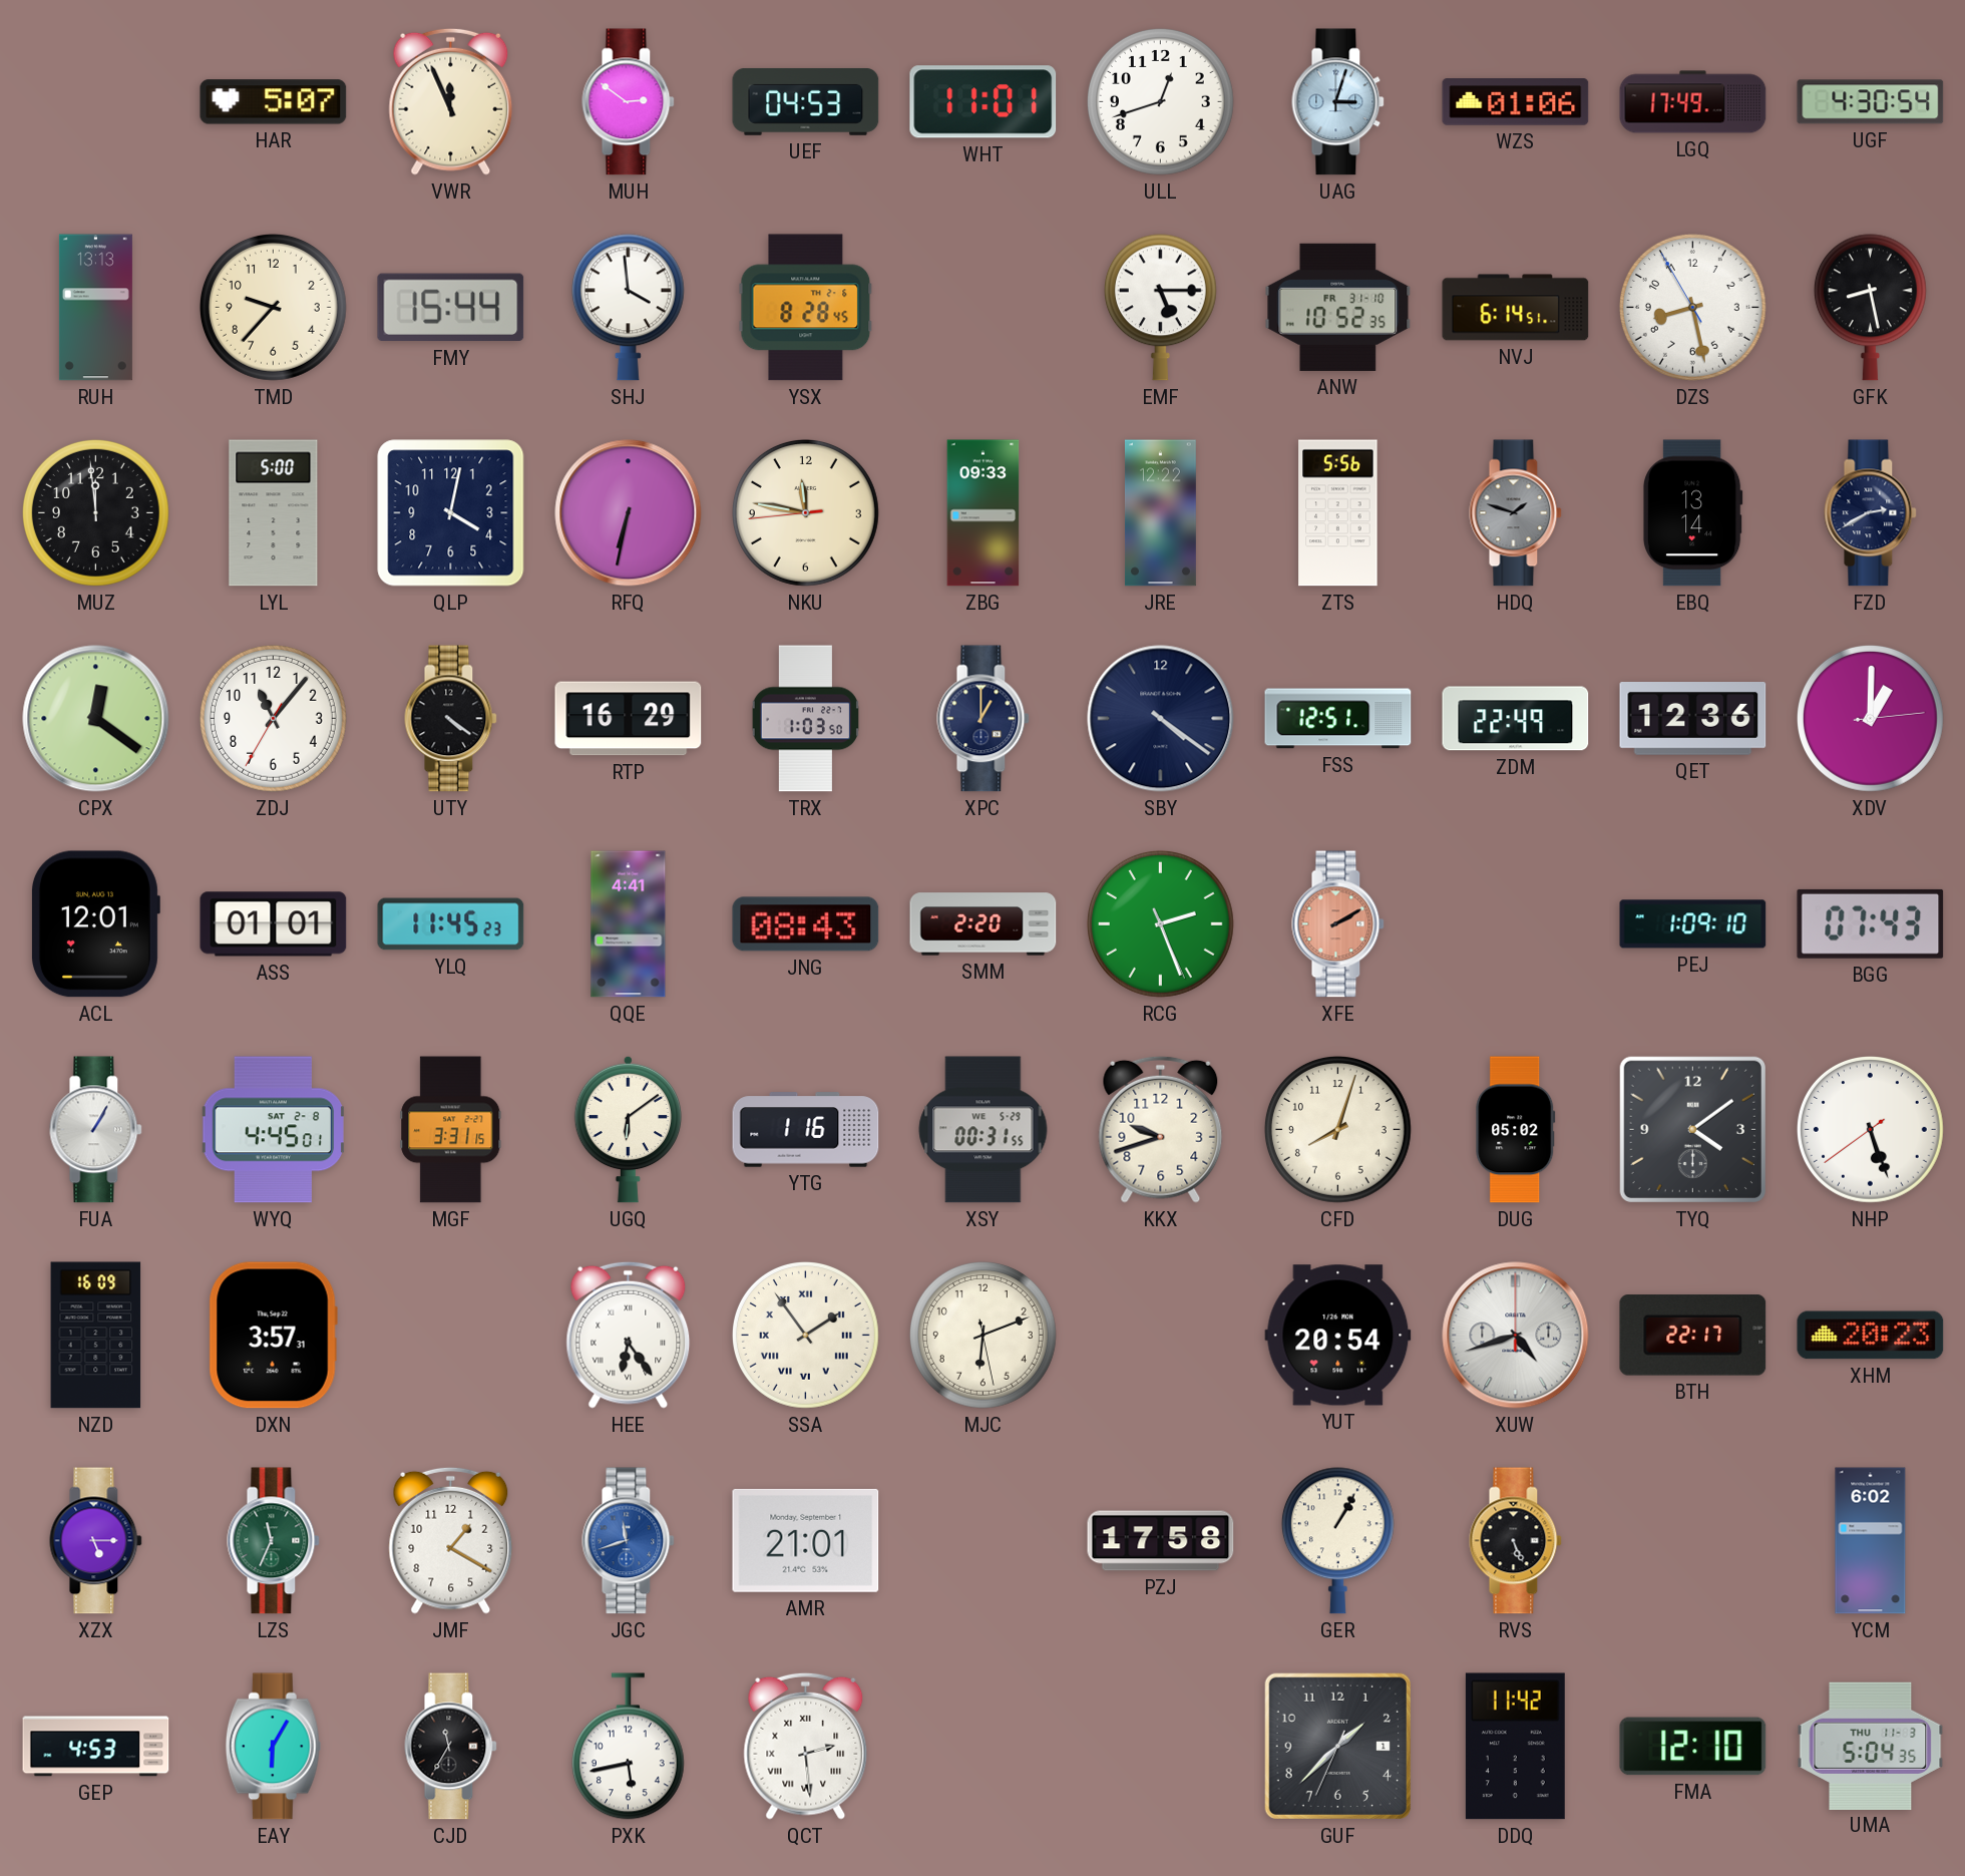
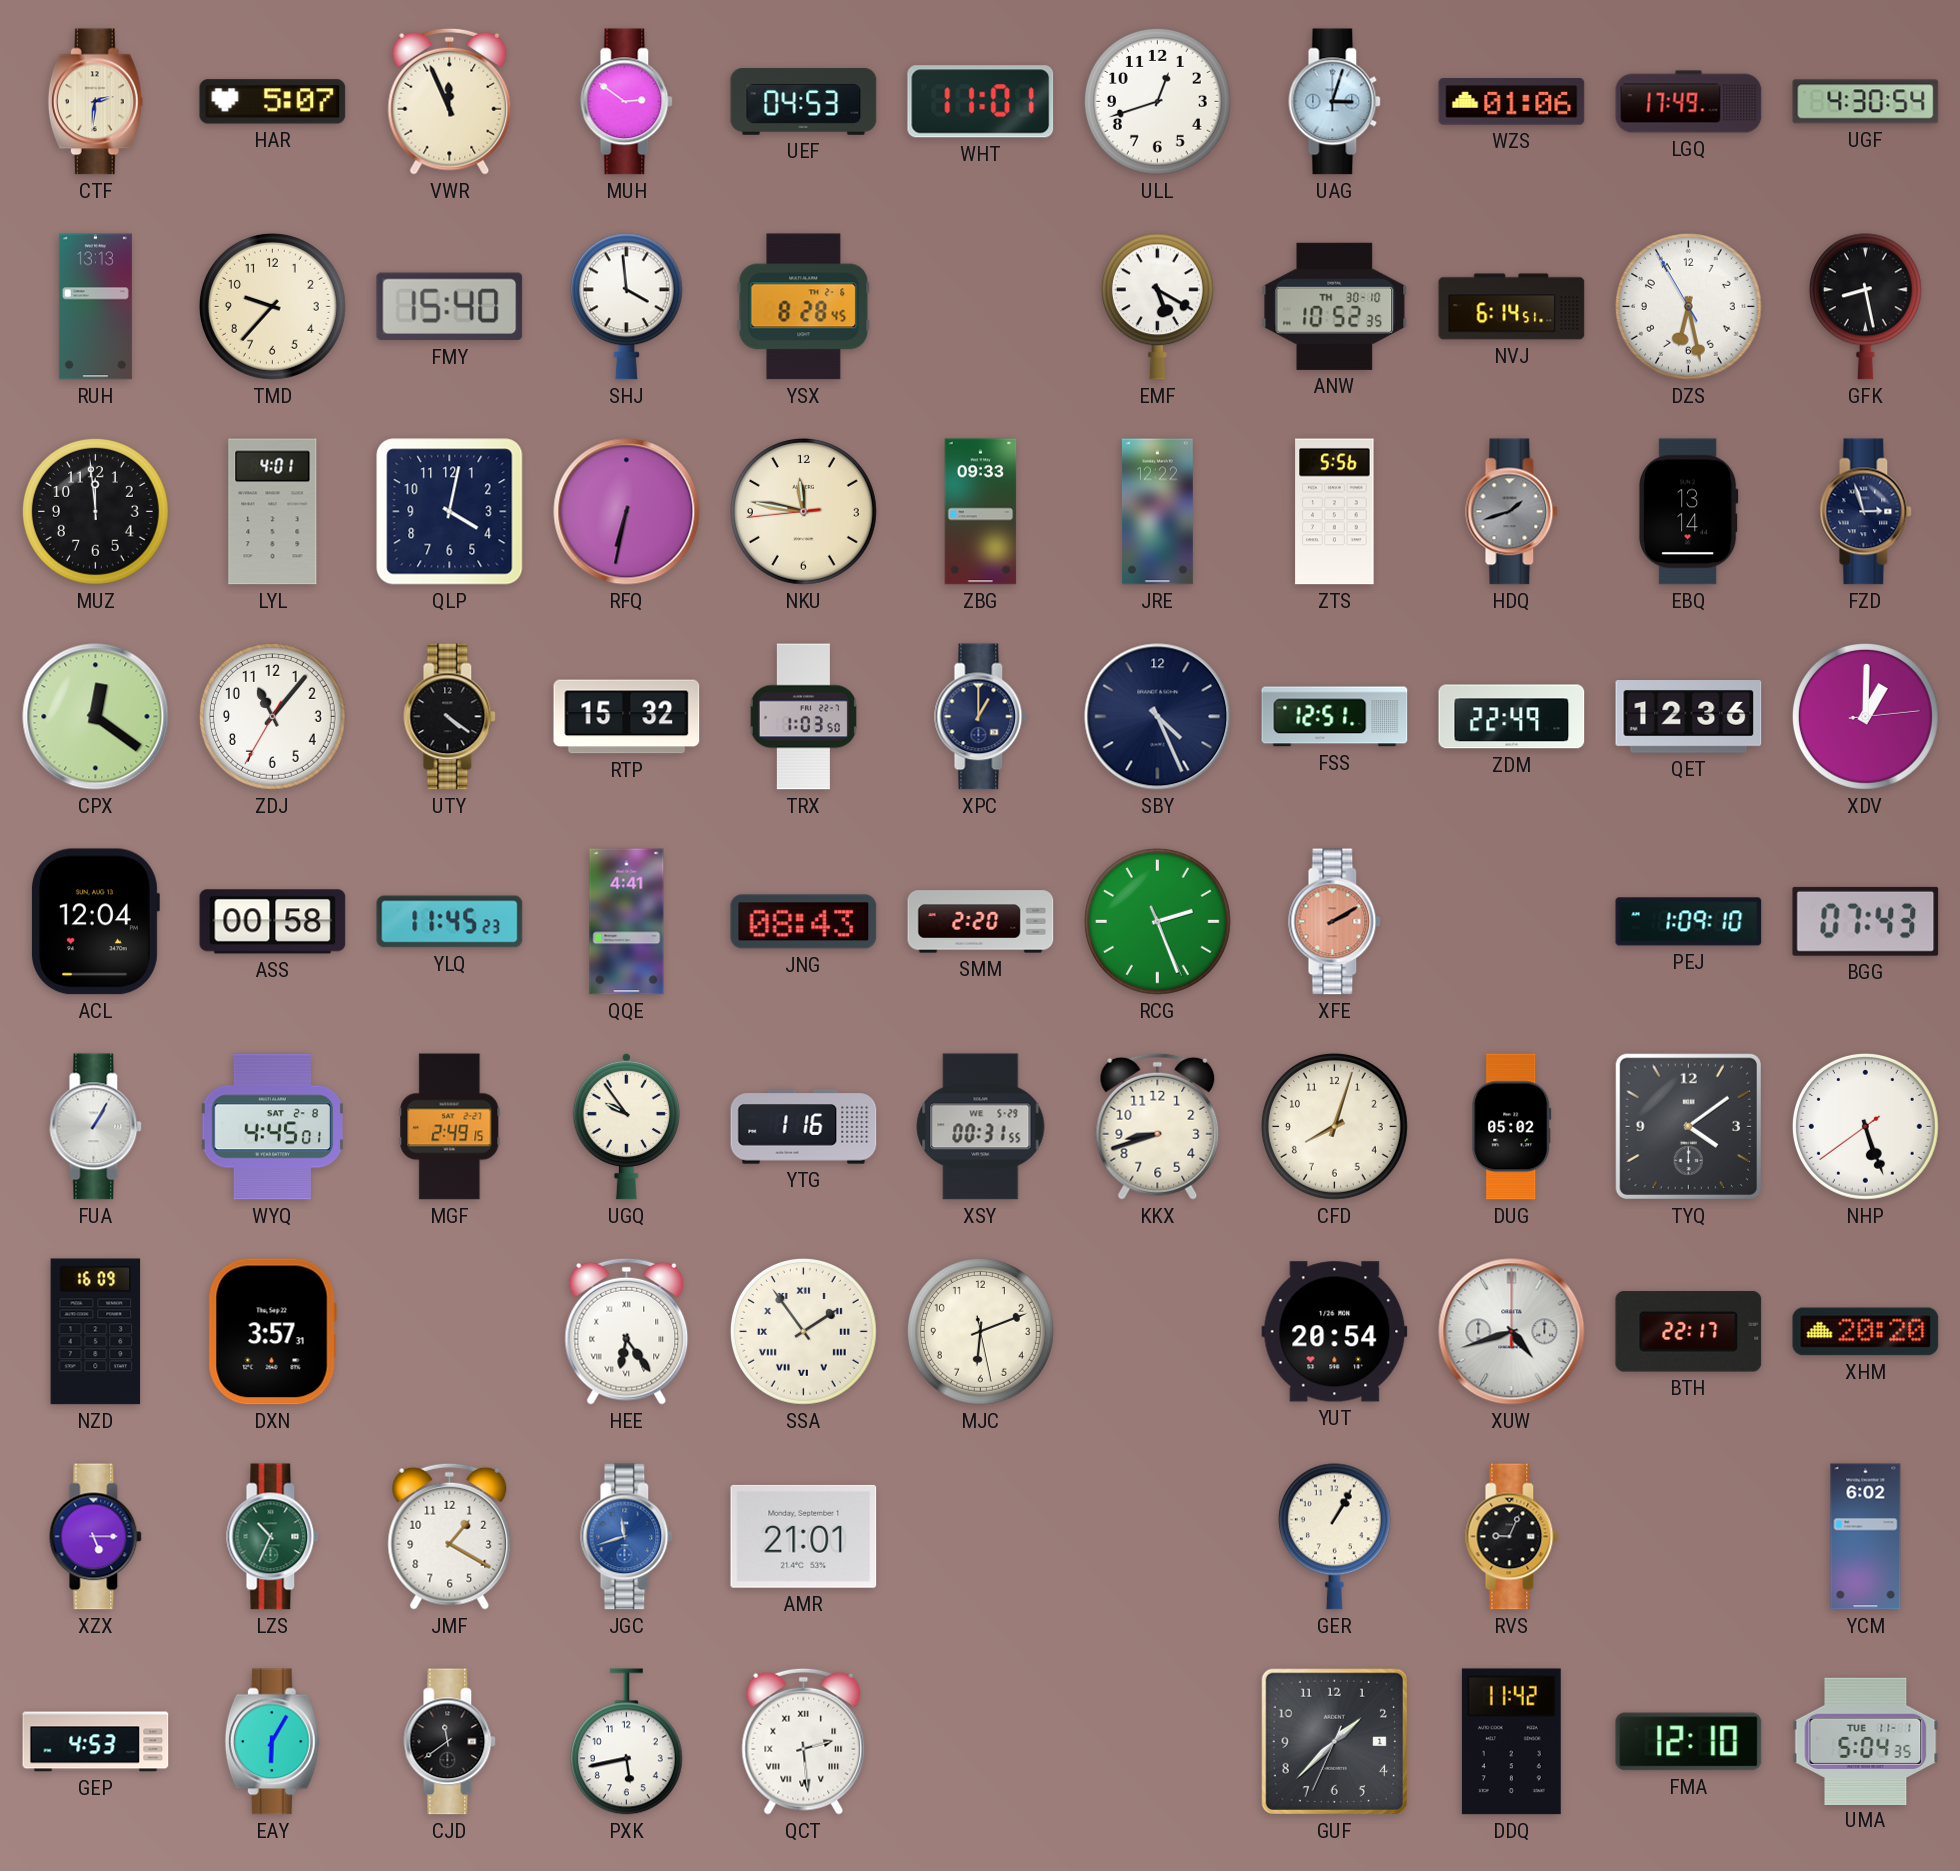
CTF: none -> 2:31
FMY: 15:44 -> 15:40
EMF: 5:15 -> 5:20
ANW date: FR 31-10 -> TH 30-10
DZS: 8:27 -> 6:27
LYL: 5:00 -> 4:01
HDQ: 1:48 -> 1:42
FZD: 2:40 -> 2:57
RTP: 16:29 -> 15:32
SBY: 4:21 -> 4:26
ACL: 12:01 -> 12:04
ASS: 01:01 -> 00:58
MGF: 3:31 -> 2:49
UGQ: 6:09 -> 9:54
KKX: 9:42 -> 8:42
XHM: 20:23 -> 20:20
LZS: 11:34 -> 10:34
PZJ: 17:58 -> none
RVS: 5:26 -> 9:04
CJD: 11:35 -> 11:39
UMA date: THU 11-3 -> TUE 11-1
